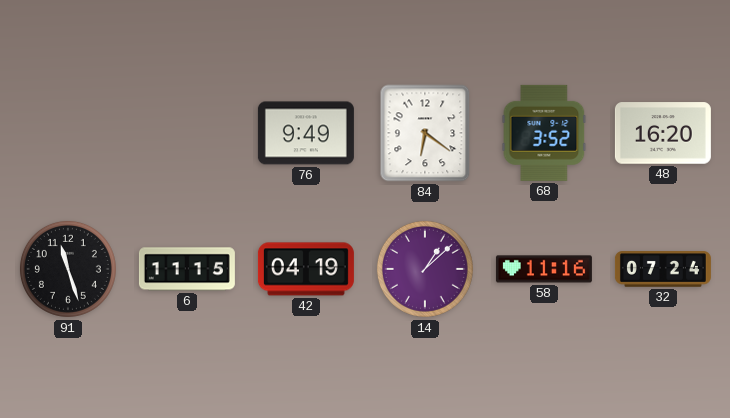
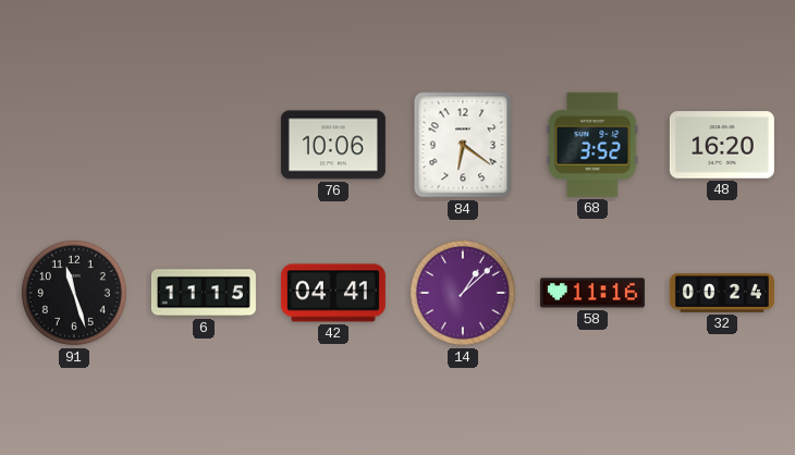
76: 9:49 -> 10:06
42: 04:19 -> 04:41
32: 07:24 -> 00:24
